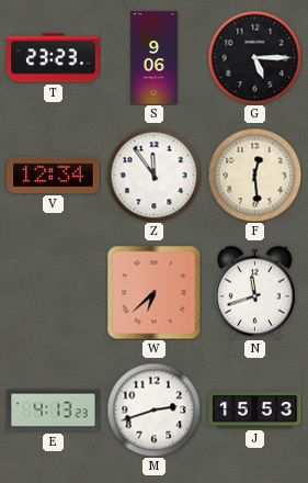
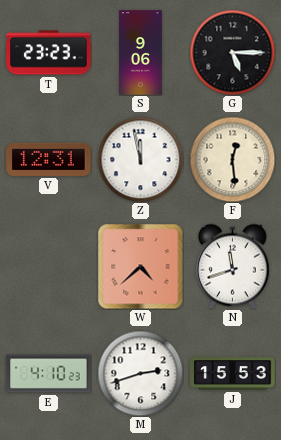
V: 12:34 -> 12:31
Z: 11:54 -> 11:58
W: 6:38 -> 4:38
E: 4:13 -> 4:10
